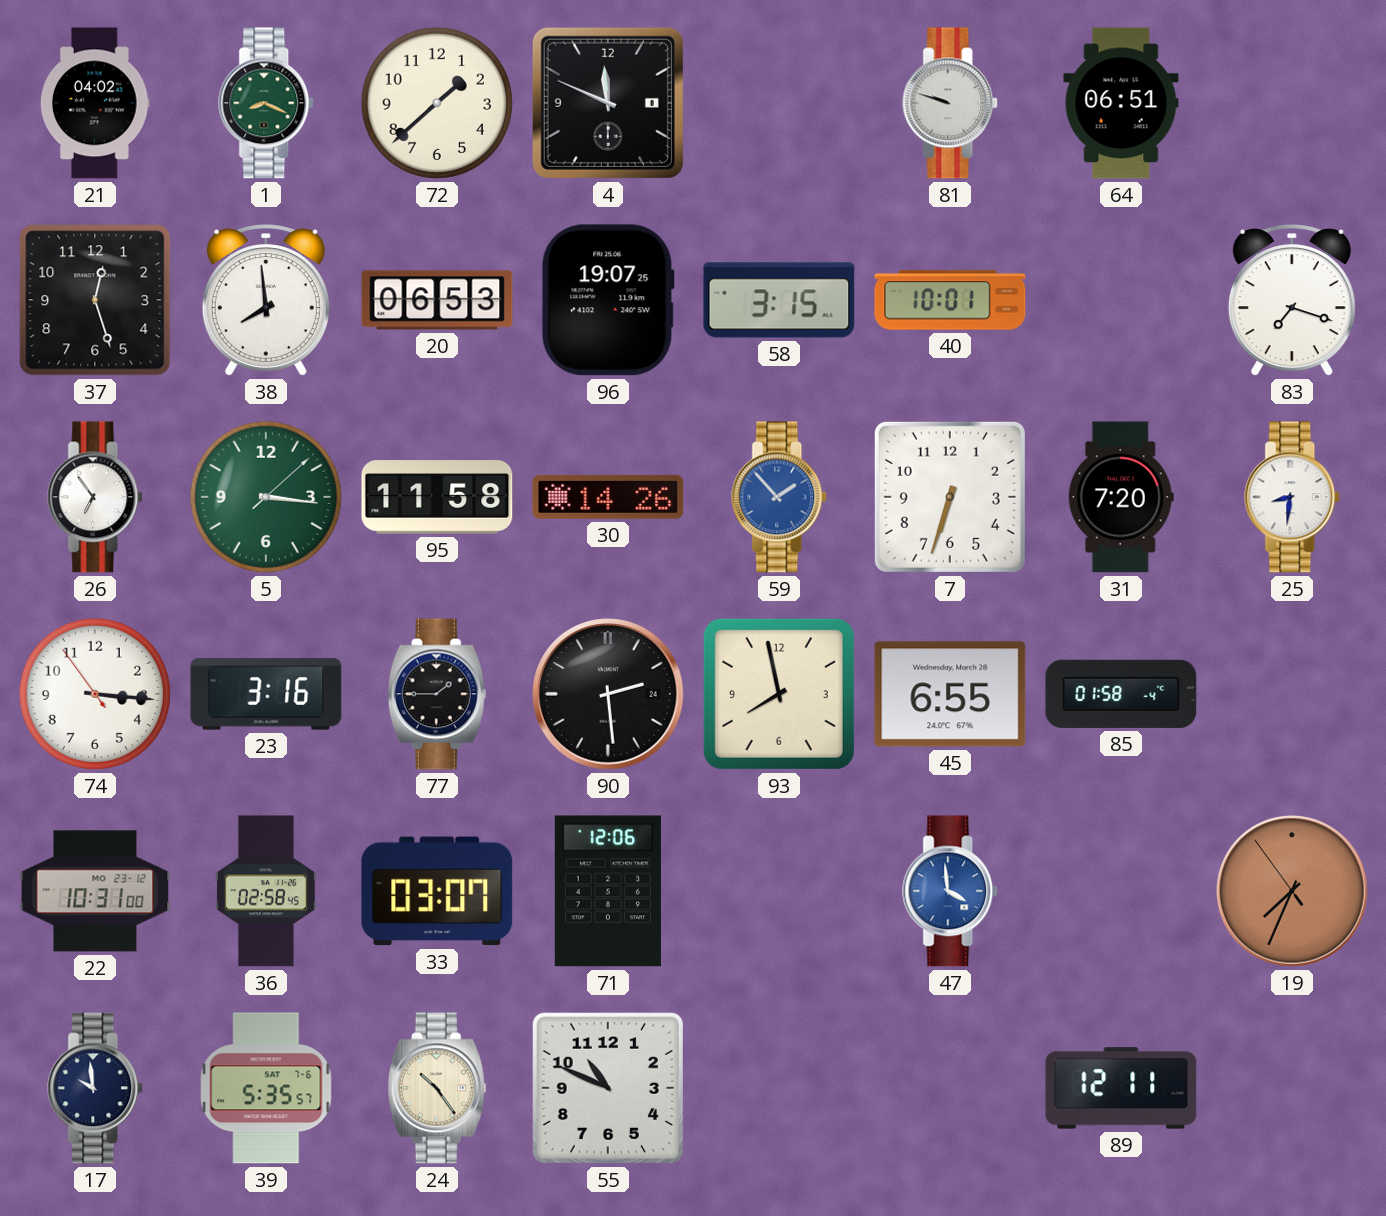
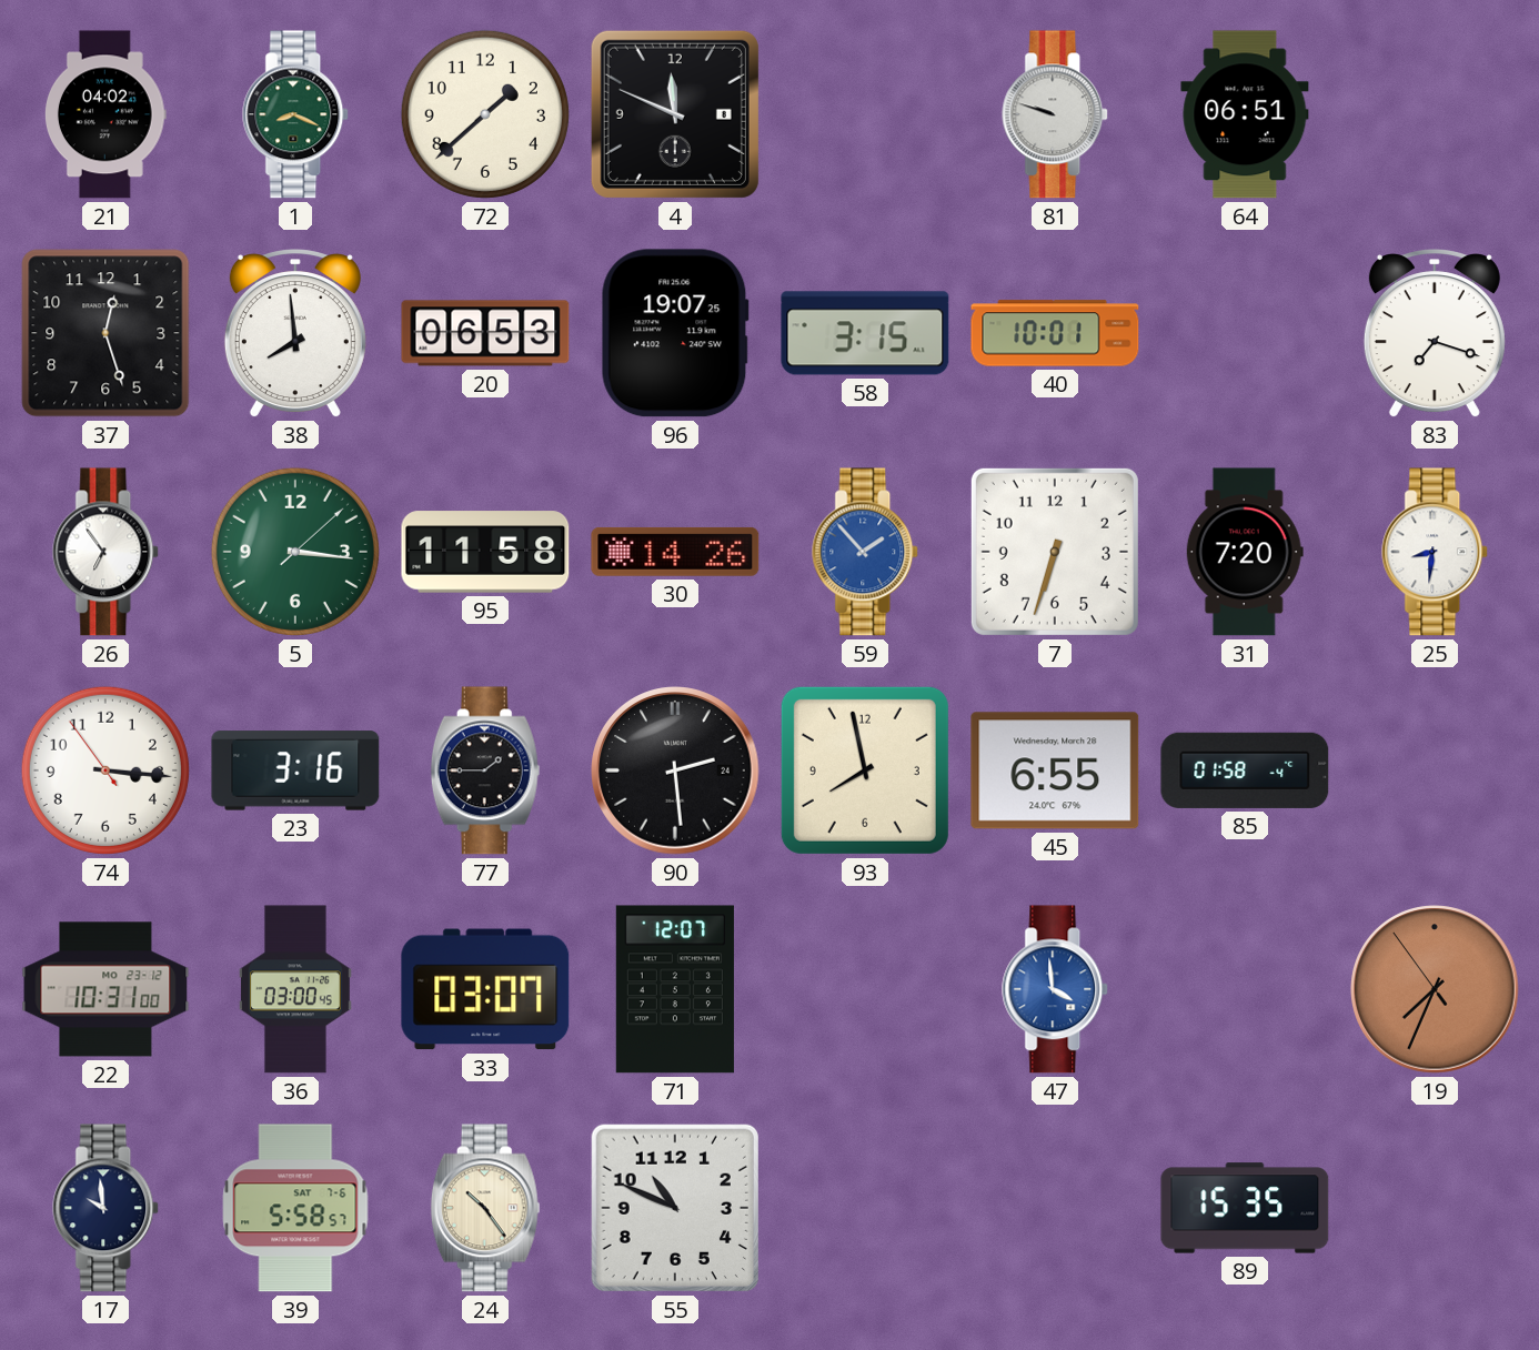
36: 02:58 -> 03:00
71: 12:06 -> 12:07
39: 5:35 -> 5:58
89: 12:11 -> 15:35
